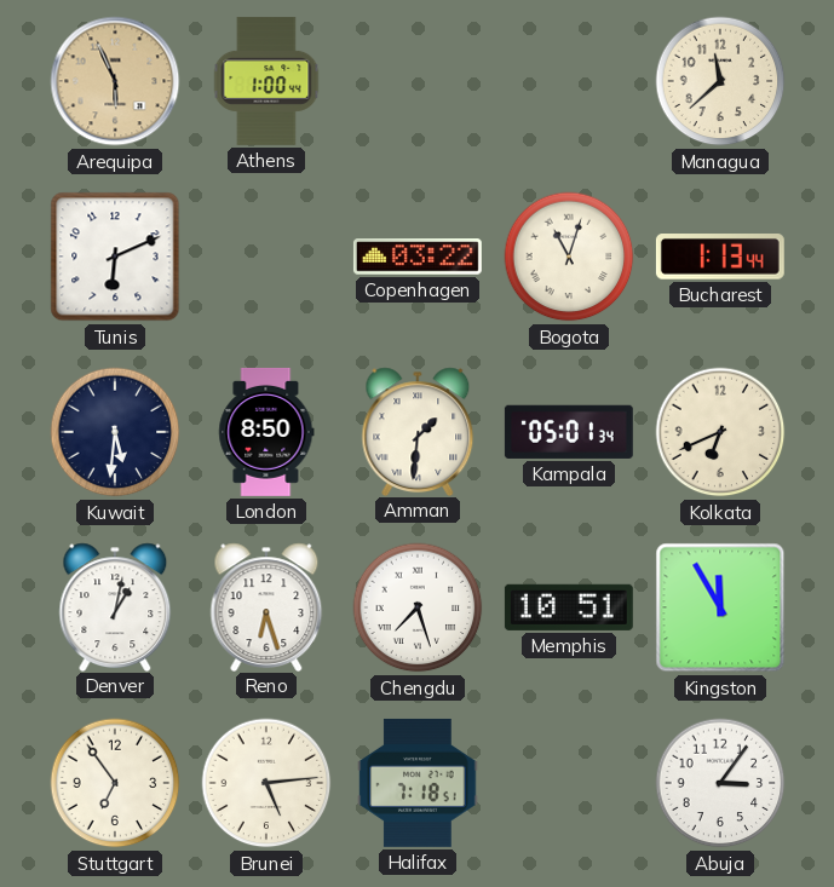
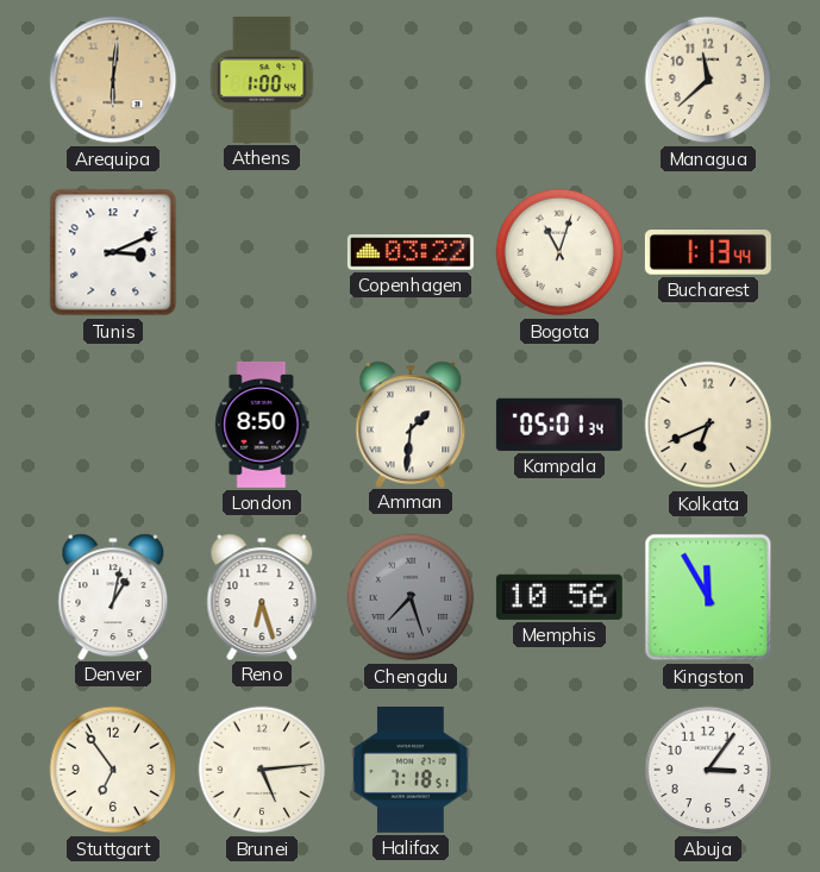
Arequipa: 5:56 -> 6:01
Tunis: 6:11 -> 3:11
Kuwait: 5:31 -> none
Chengdu dial: white -> grey
Memphis: 10:51 -> 10:56
